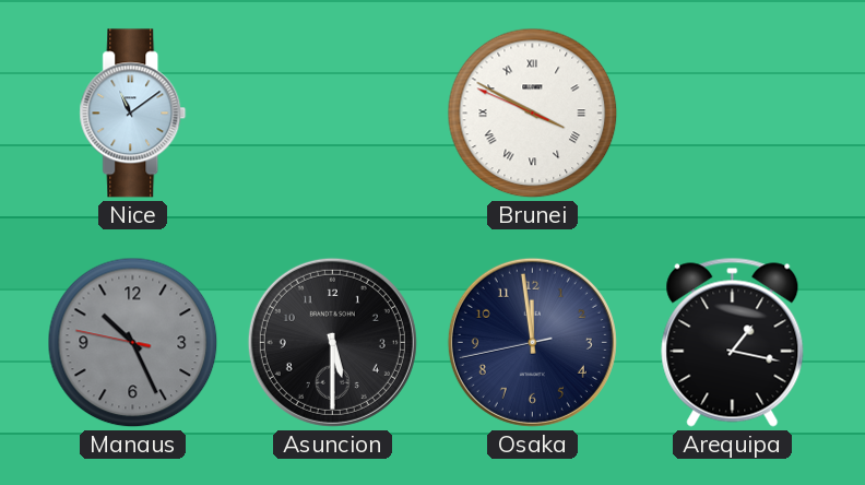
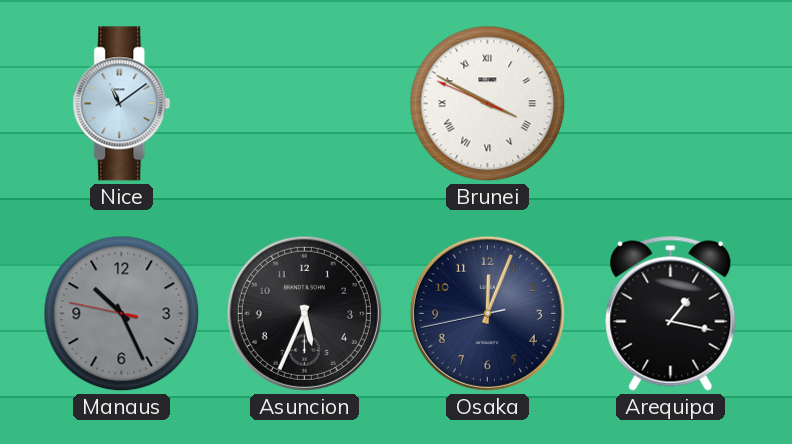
Asuncion: 5:30 -> 5:34
Osaka: 11:58 -> 12:03
